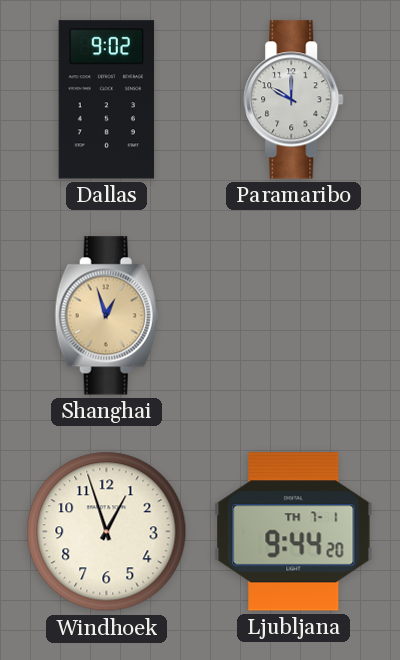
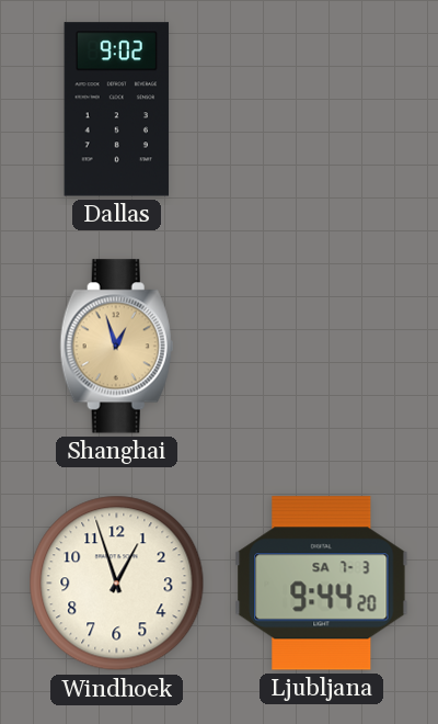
Paramaribo: 10:00 -> none
Ljubljana date: TH 7-1 -> SA 7-3
